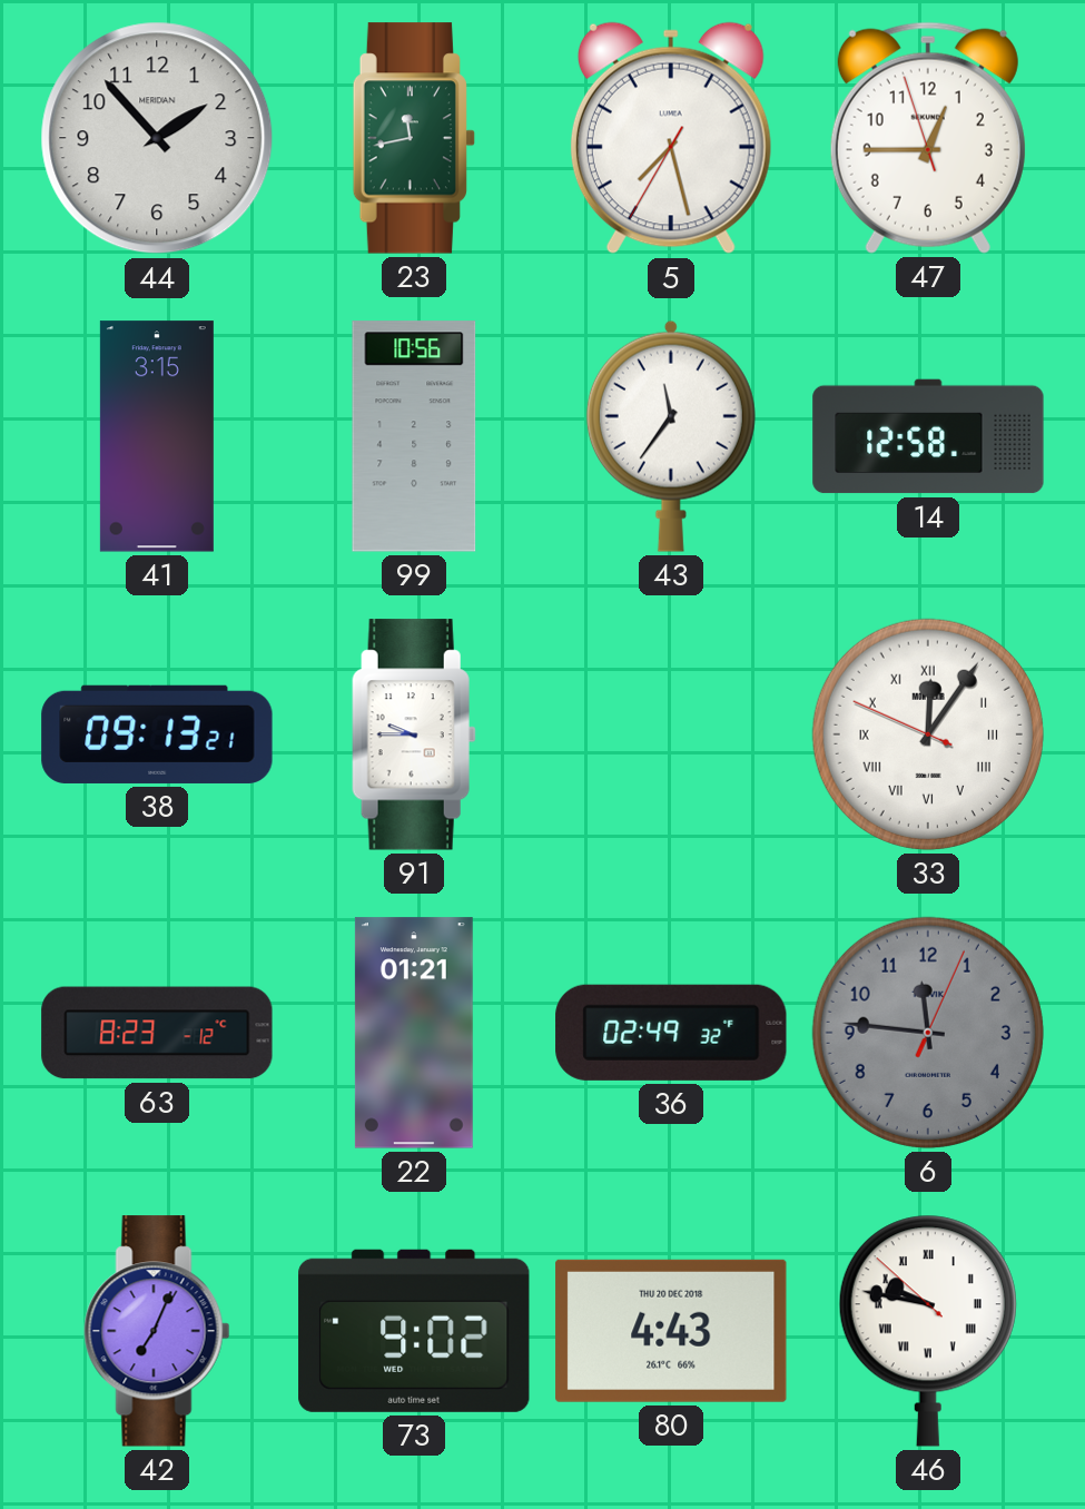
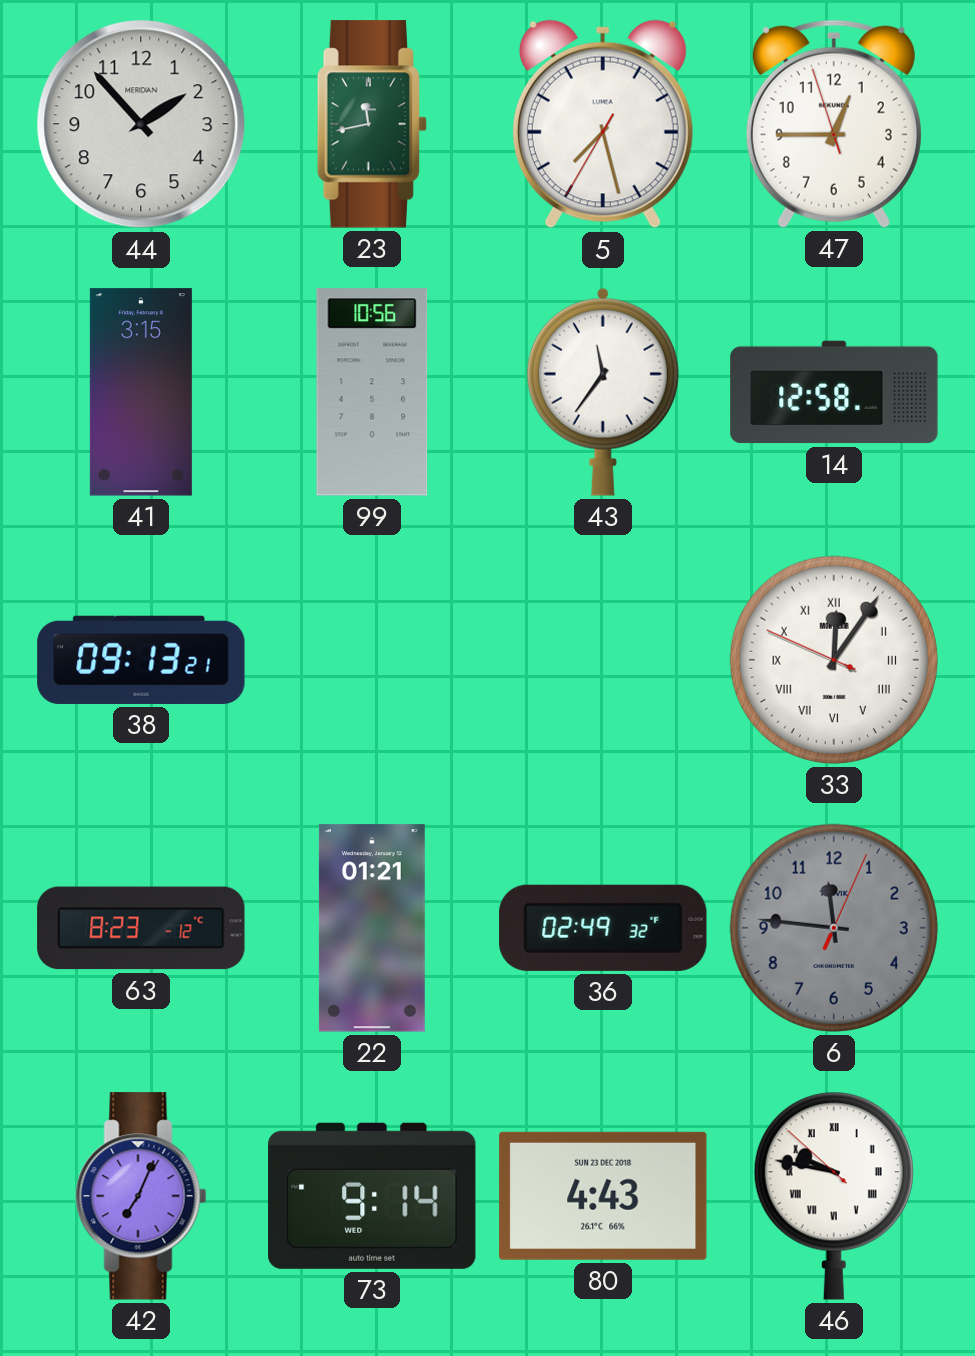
91: 9:45 -> none
73: 9:02 -> 9:14
80 date: THU 20 DEC 2018 -> SUN 23 DEC 2018
